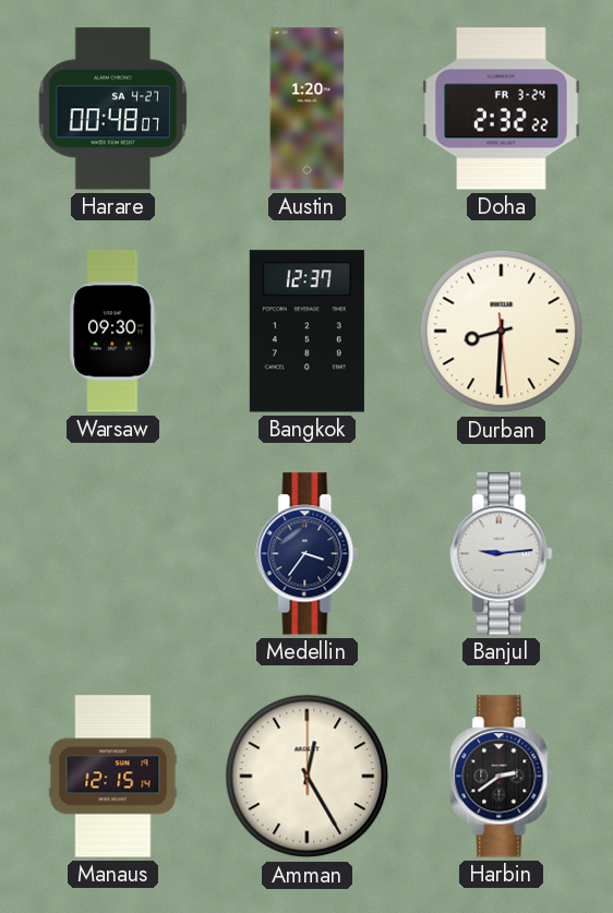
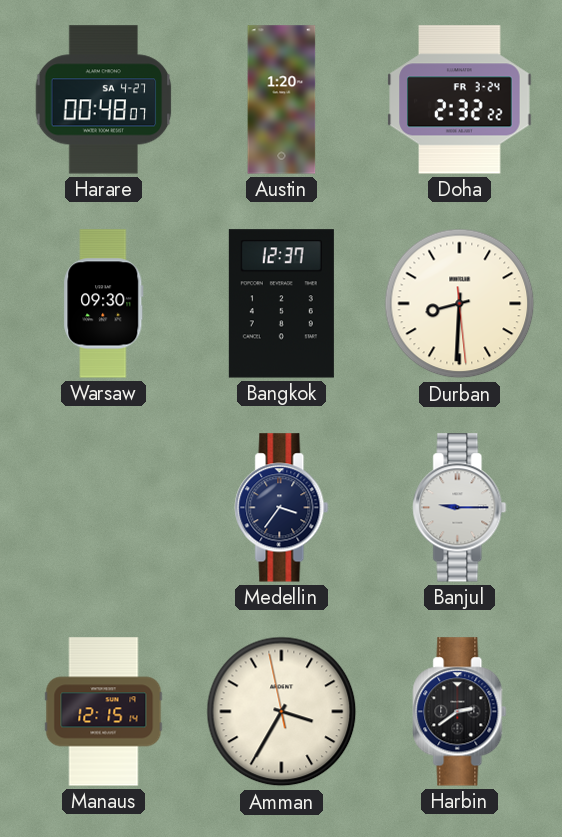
Banjul: 9:14 -> 9:15
Amman: 12:25 -> 3:34
